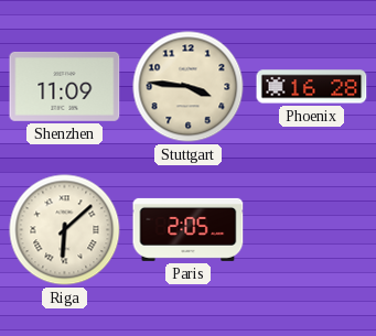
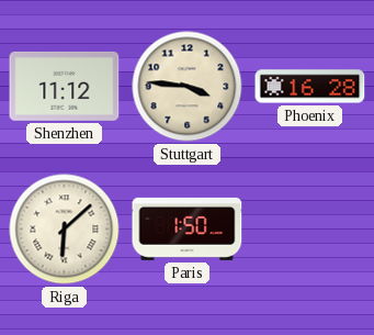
Shenzhen: 11:09 -> 11:12
Paris: 2:05 -> 1:50
